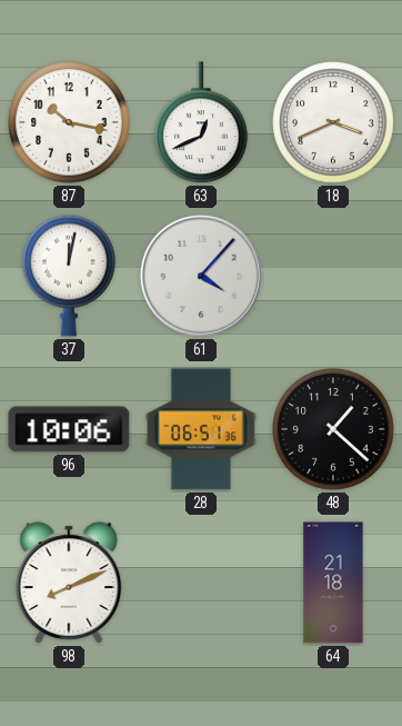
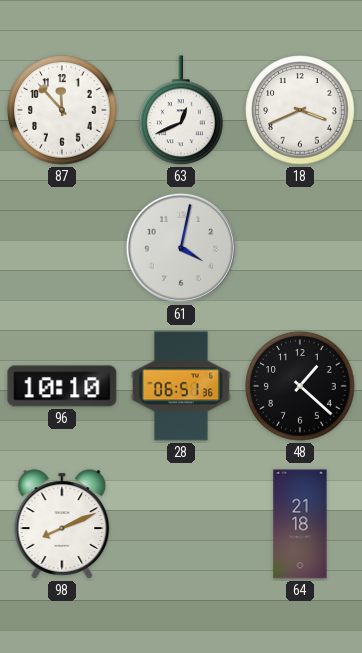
87: 10:17 -> 11:53
37: 12:02 -> none
61: 4:07 -> 4:02
96: 10:06 -> 10:10
